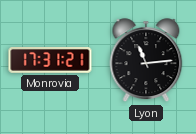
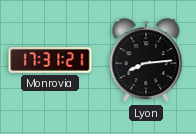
Lyon: 11:14 -> 8:14
